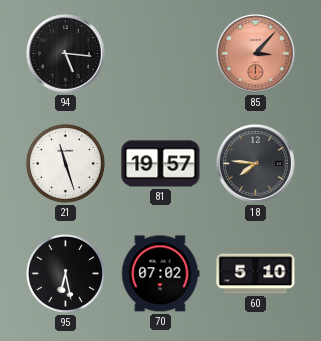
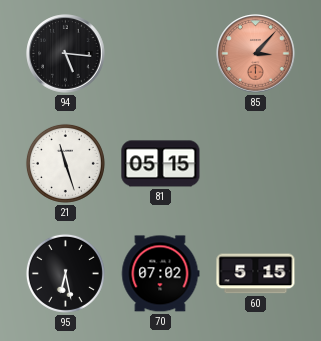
81: 19:57 -> 05:15
18: 7:46 -> none
60: 5:10 -> 5:15
